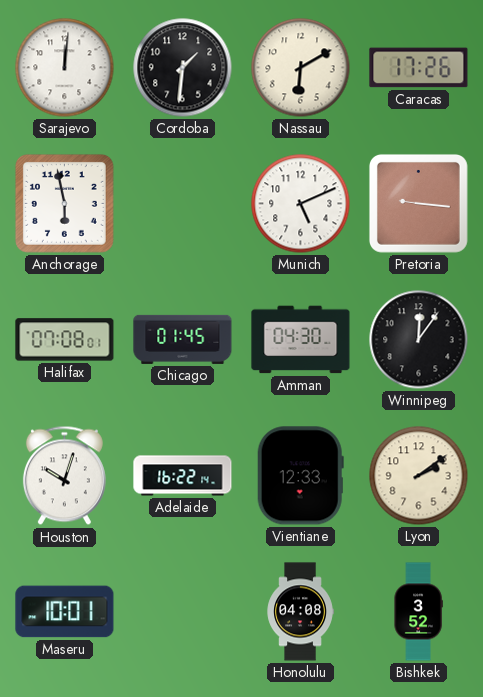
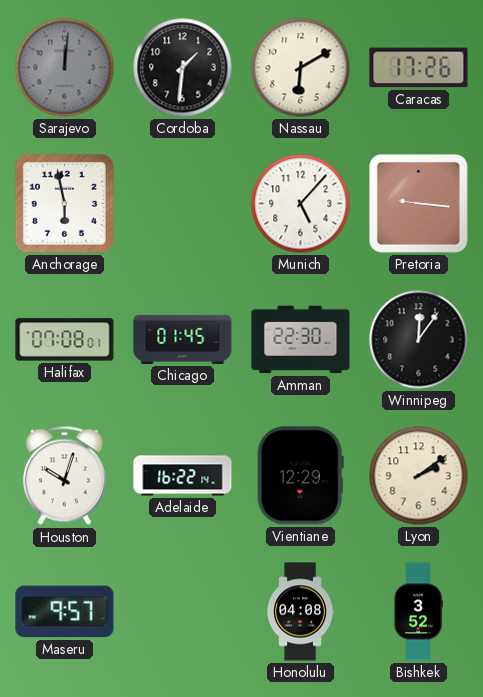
Sarajevo dial: white -> grey
Munich: 5:11 -> 5:07
Amman: 04:30 -> 22:30
Vientiane: 12:33 -> 12:29
Maseru: 10:01 -> 9:57
